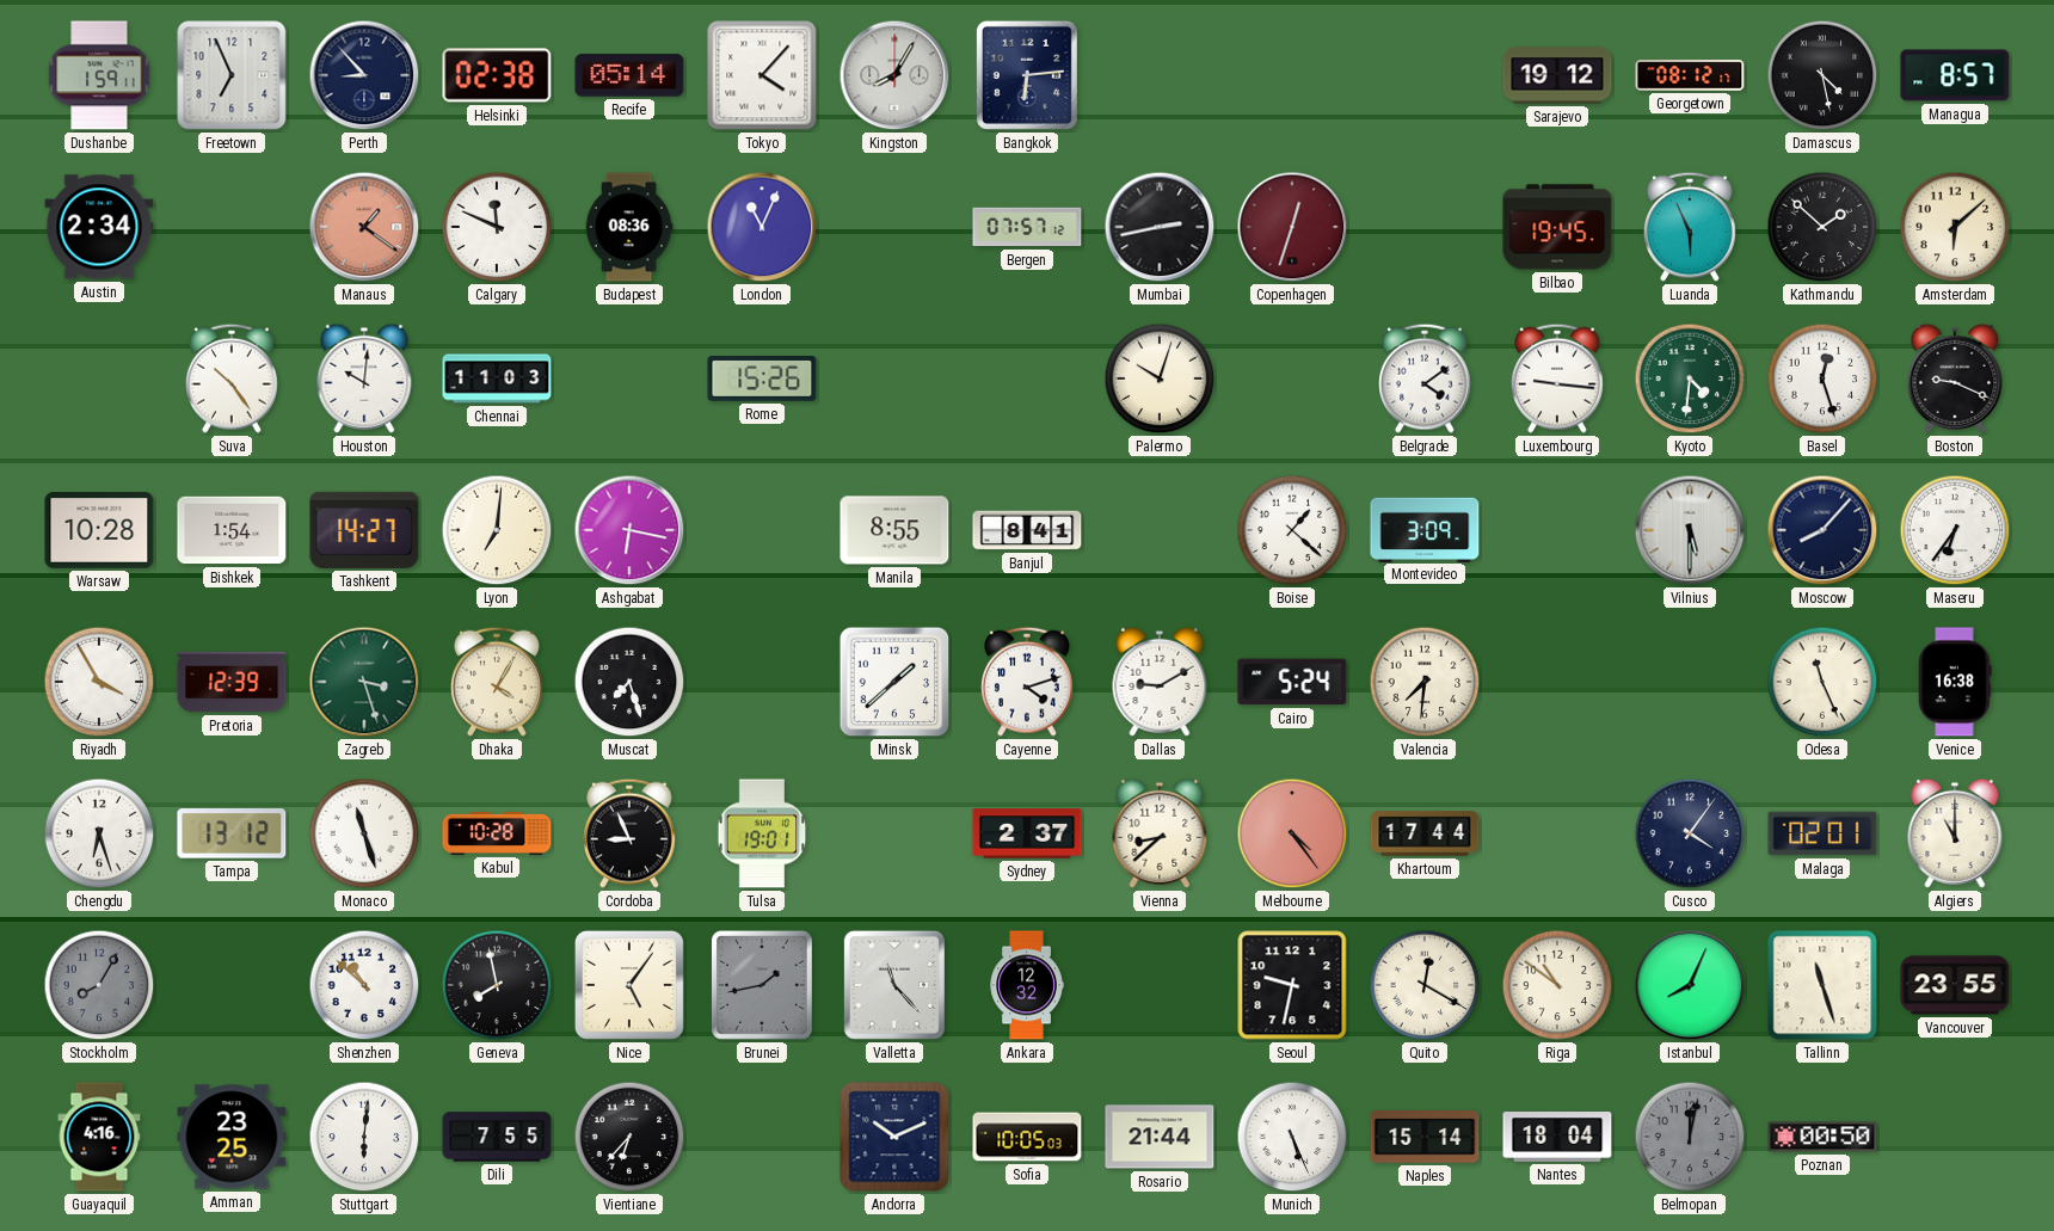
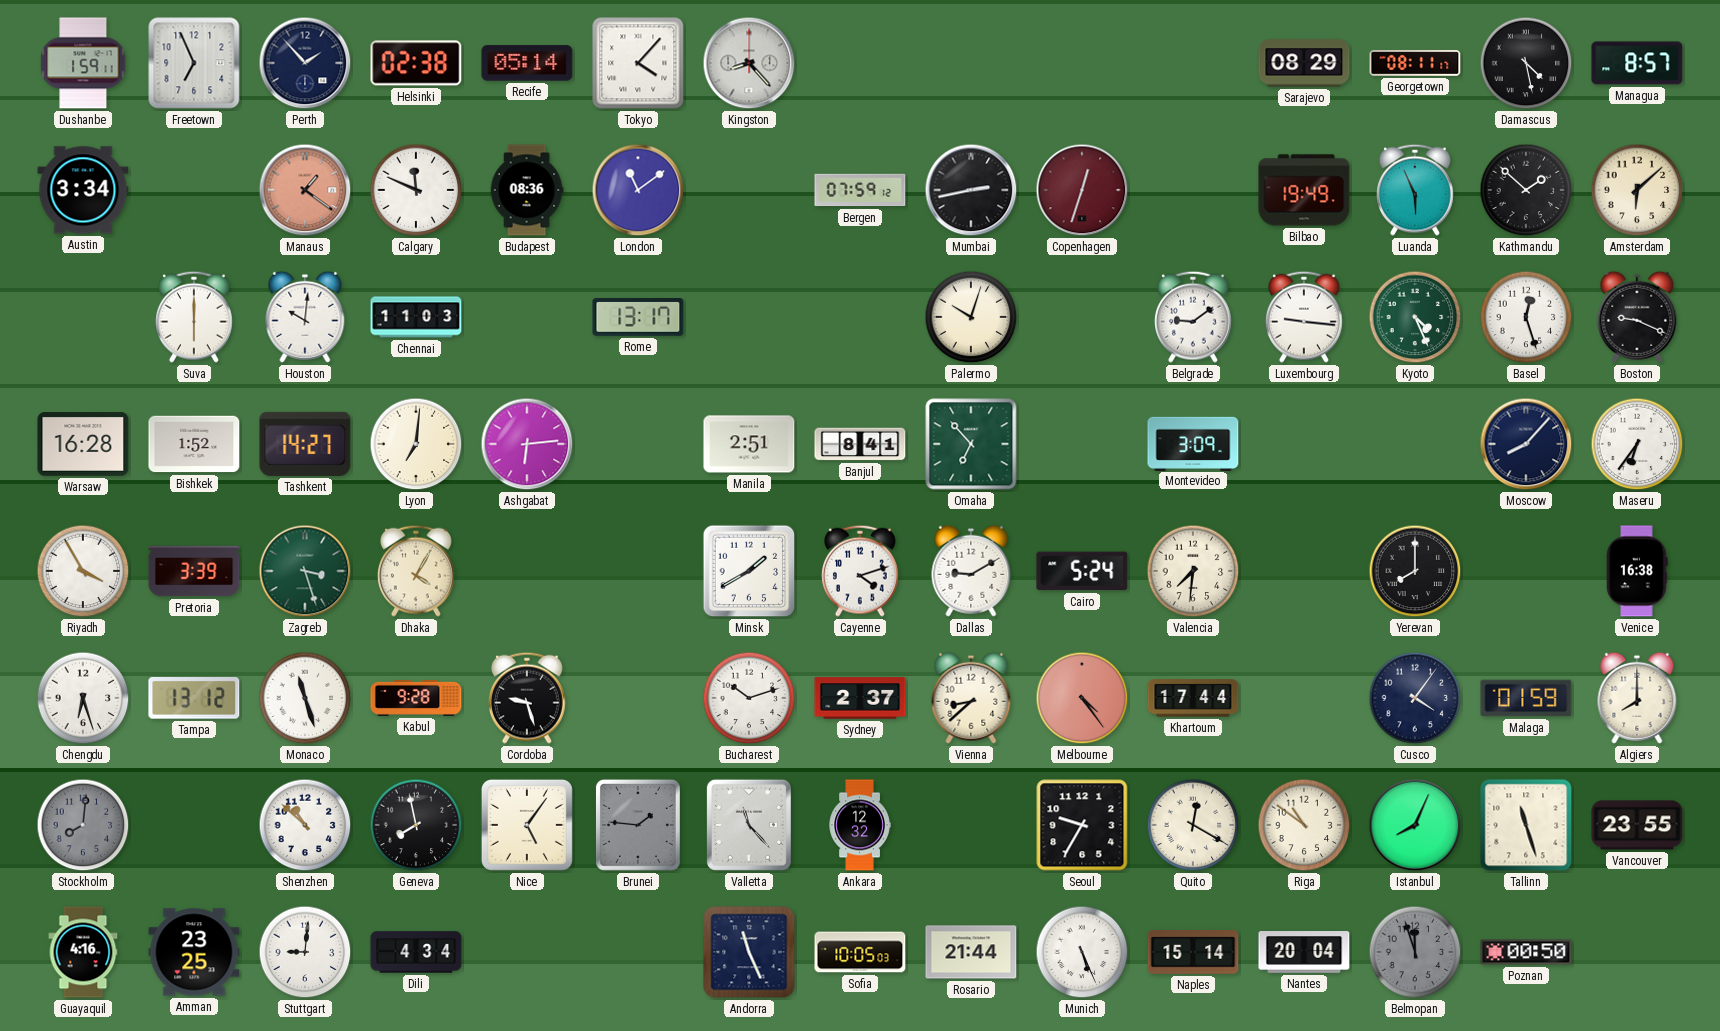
Perth: 8:53 -> 1:53
Kingston: 8:05 -> 8:23
Bangkok: 6:14 -> none
Sarajevo: 19:12 -> 08:29
Georgetown: 08:12 -> 08:11
Austin: 2:34 -> 3:34
London: 11:04 -> 11:09
Bergen: 07:57 -> 07:59
Bilbao: 19:45 -> 19:49
Suva: 10:24 -> 6:00
Rome: 15:26 -> 13:17
Belgrade: 4:09 -> 9:09
Kyoto: 4:31 -> 4:26
Warsaw: 10:28 -> 16:28
Bishkek: 1:54 -> 1:52
Ashgabat: 6:17 -> 6:14
Manila: 8:55 -> 2:51
Omaha: none -> 6:53
Boise: 1:22 -> none
Vilnius: 5:30 -> none
Pretoria: 12:39 -> 3:39
Muscat: 7:27 -> none
Minsk: 1:38 -> 1:40
Yerevan: none -> 8:00
Odesa: 11:26 -> none
Kabul: 10:28 -> 9:28
Cordoba: 8:56 -> 9:27
Tulsa: 19:01 -> none
Bucharest: none -> 10:12
Malaga: 02:01 -> 01:59
Algiers: 11:00 -> 8:00
Stockholm: 8:05 -> 8:01
Brunei: 1:43 -> 1:46
Seoul: 9:32 -> 9:35
Stuttgart: 6:01 -> 9:01
Dili: 7:55 -> 4:34
Vientiane: 6:37 -> none
Andorra: 10:11 -> 11:26
Nantes: 18:04 -> 20:04
Belmopan: 12:02 -> 11:57
